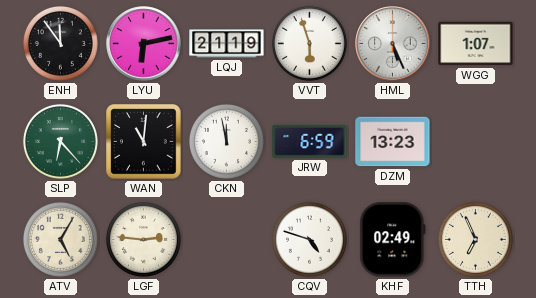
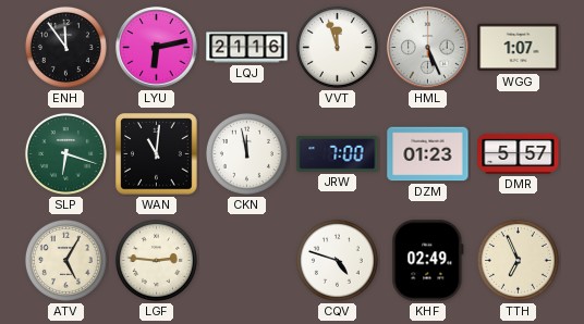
LQJ: 21:19 -> 21:16
VVT: 5:57 -> 11:57
SLP: 6:23 -> 6:18
JRW: 6:59 -> 7:00
DZM: 13:23 -> 01:23
DMR: none -> 5:57
